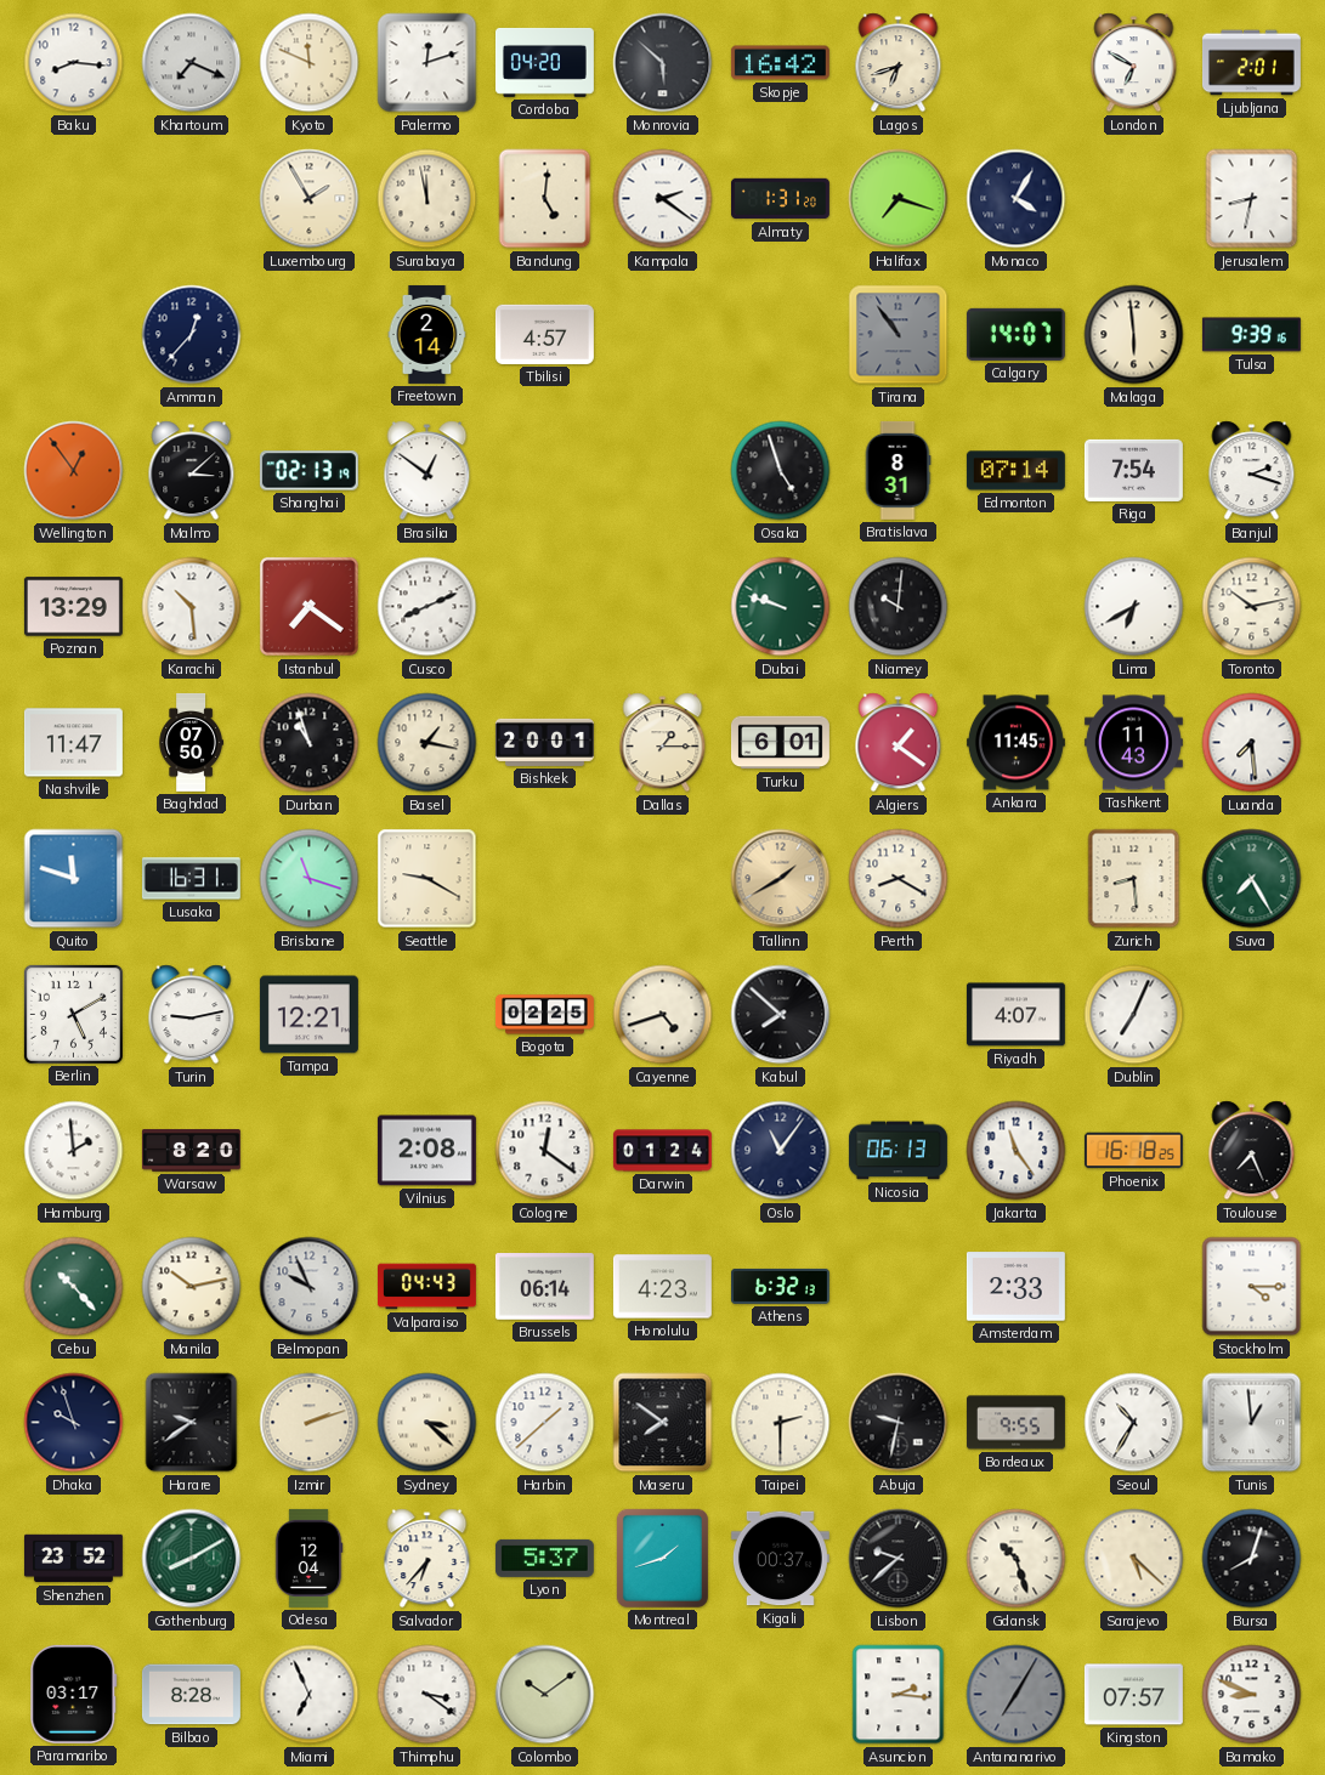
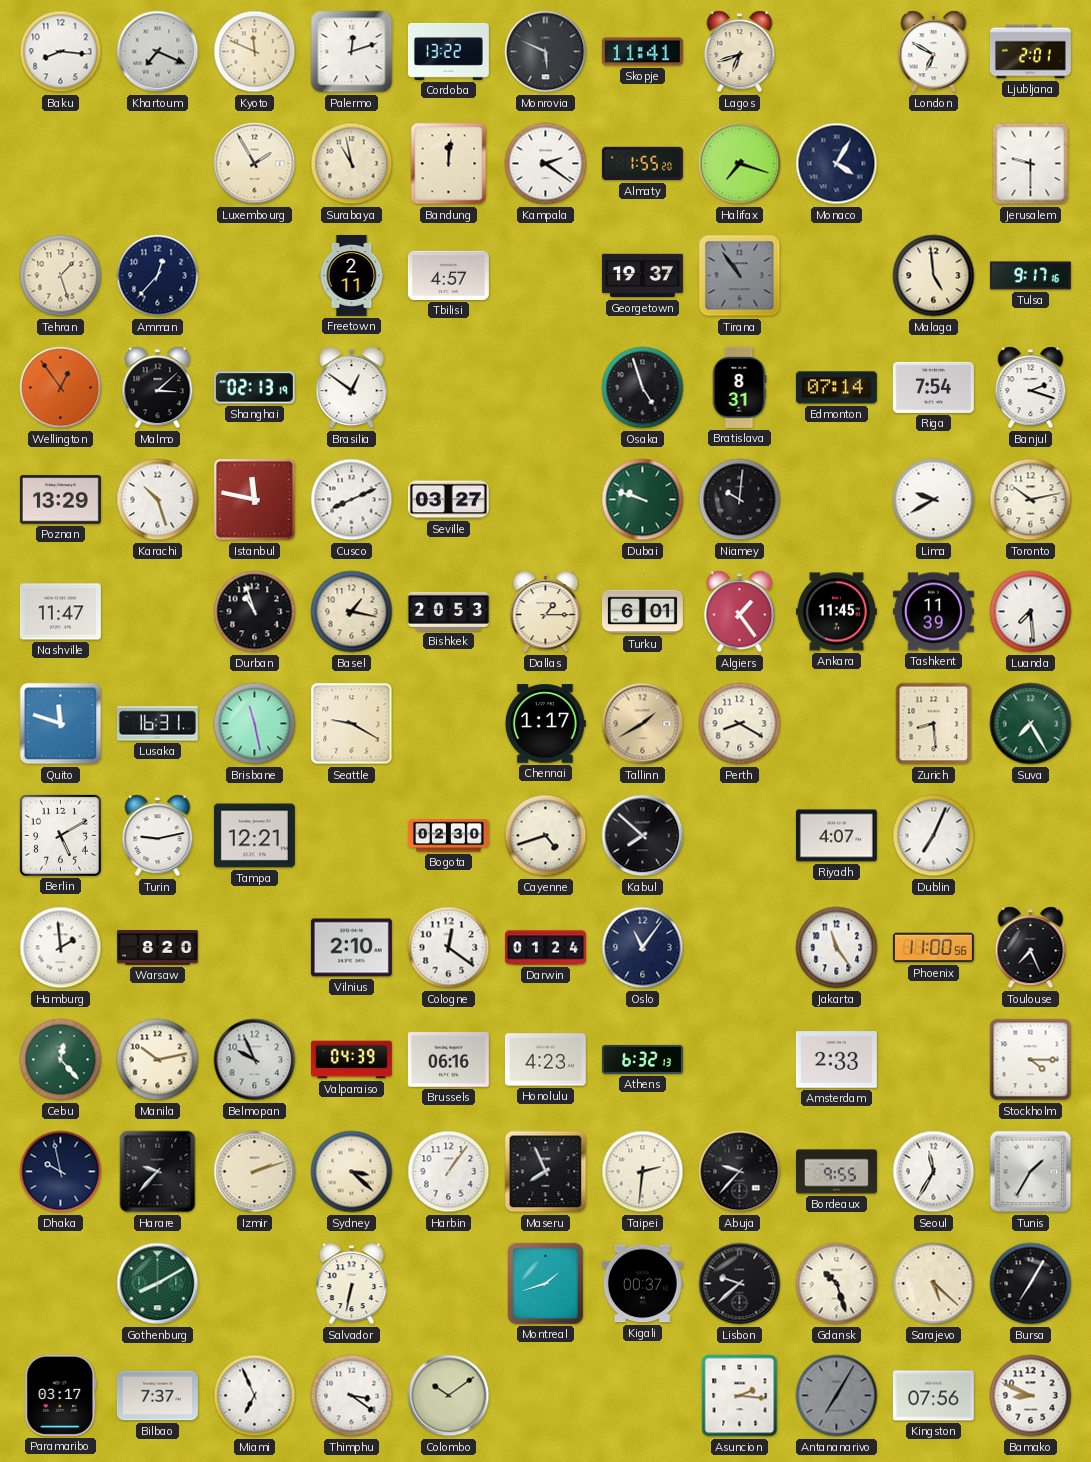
Cordoba: 04:20 -> 13:22
Monrovia: 5:52 -> 5:49
Skopje: 16:42 -> 11:41
Surabaya: 11:58 -> 10:58
Bandung: 5:01 -> 12:01
Almaty: 1:31 -> 1:55
Jerusalem: 8:32 -> 9:30
Tehran: none -> 1:27
Freetown: 2:14 -> 2:11
Georgetown: none -> 19:37
Calgary: 14:07 -> none
Malaga: 5:59 -> 4:59
Tulsa: 9:39 -> 9:17
Karachi: 10:29 -> 10:27
Istanbul: 7:21 -> 11:47
Seville: none -> 03:27
Lima: 6:40 -> 9:40
Baghdad: 07:50 -> none
Bishkek: 20:01 -> 20:53
Algiers: 1:21 -> 1:24
Tashkent: 11:43 -> 11:39
Brisbane: 11:18 -> 11:28
Chennai: none -> 1:17
Bogota: 02:25 -> 02:30
Vilnius: 2:08 -> 2:10
Nicosia: 06:13 -> none
Phoenix: 16:18 -> 11:00
Cebu: 10:23 -> 12:23
Valparaiso: 04:43 -> 04:39
Brussels: 06:14 -> 06:16
Dhaka: 9:57 -> 9:58
Harare: 9:39 -> 9:37
Harbin: 1:38 -> 1:06
Maseru: 7:51 -> 7:56
Taipei: 2:30 -> 2:31
Abuja: 9:32 -> 9:37
Seoul: 10:35 -> 11:35
Tunis: 12:59 -> 1:35
Shenzhen: 23:52 -> none
Odesa: 12:04 -> none
Salvador: 6:37 -> 6:32
Lyon: 5:37 -> none
Bursa: 8:03 -> 7:05
Bilbao: 8:28 -> 7:37
Kingston: 07:57 -> 07:56
